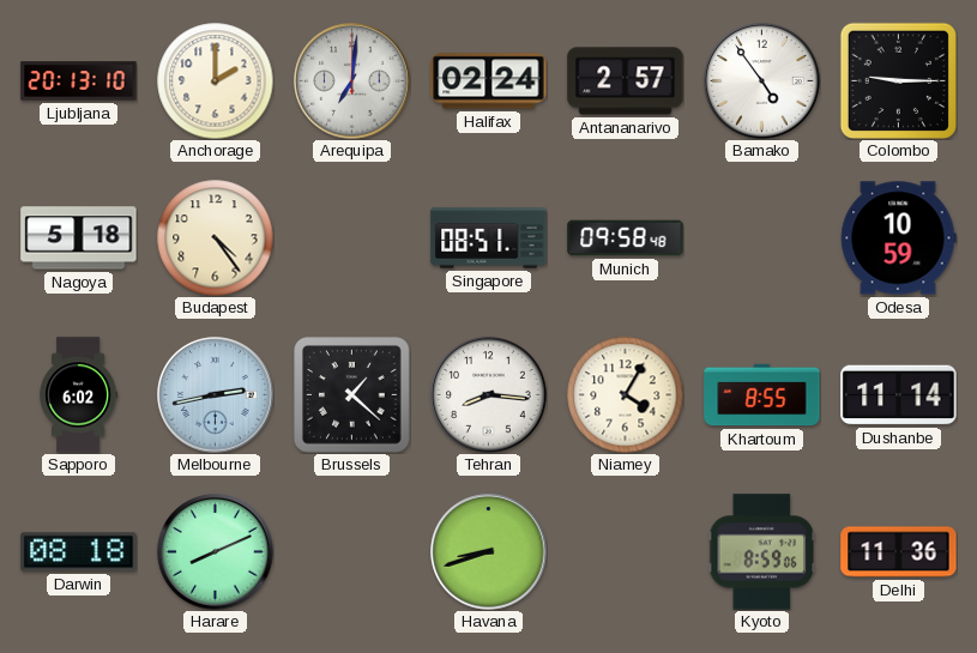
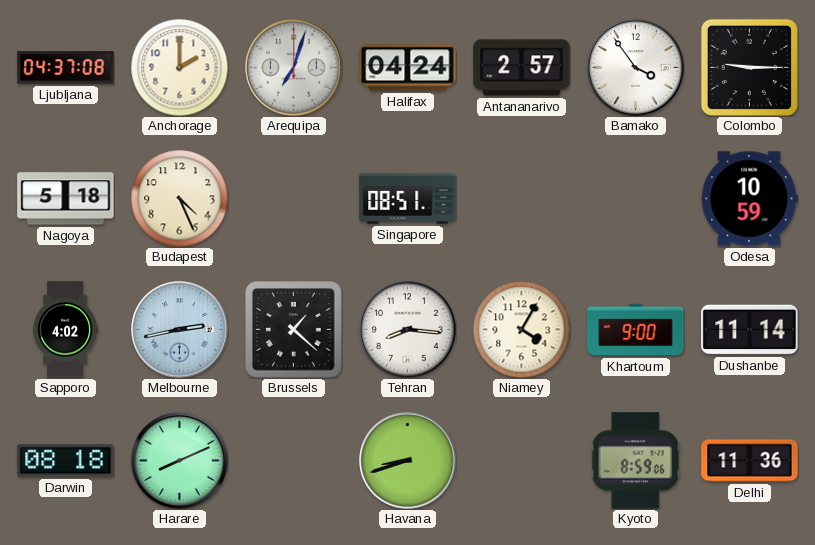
Ljubljana: 20:13 -> 04:37
Arequipa: 7:01 -> 7:03
Halifax: 02:24 -> 04:24
Bamako: 4:54 -> 3:54
Budapest: 4:24 -> 4:26
Munich: 09:58 -> none
Sapporo: 6:02 -> 4:02
Khartoum: 8:55 -> 9:00
